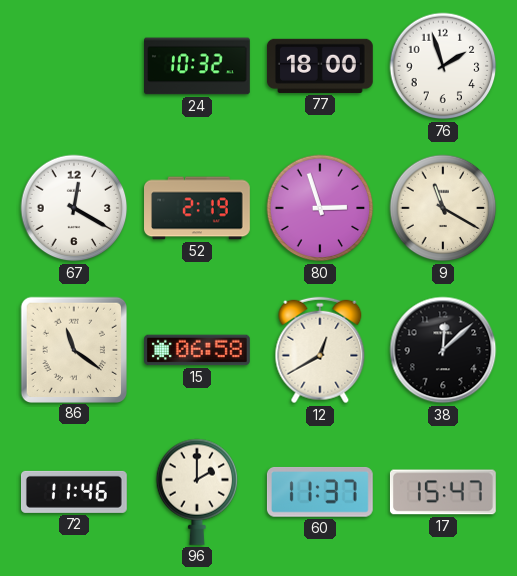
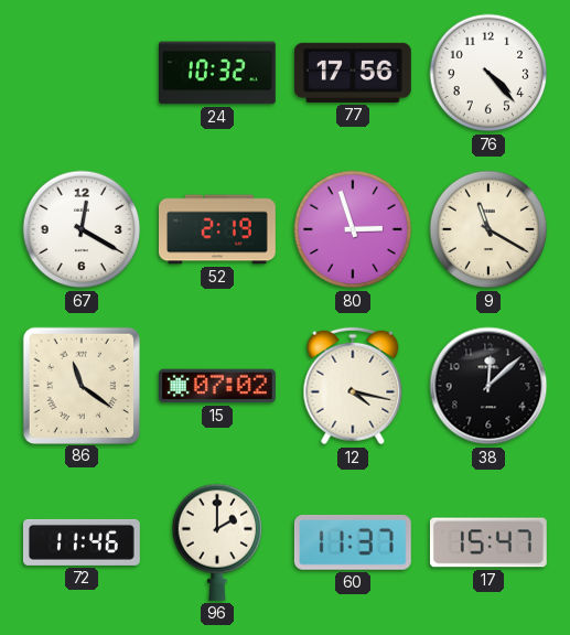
77: 18:00 -> 17:56
76: 1:57 -> 4:23
15: 06:58 -> 07:02
12: 12:40 -> 4:17
